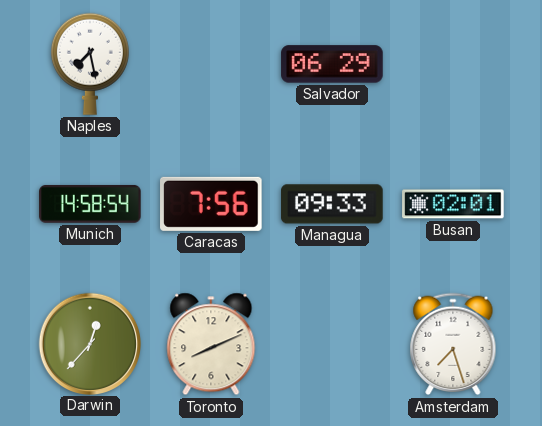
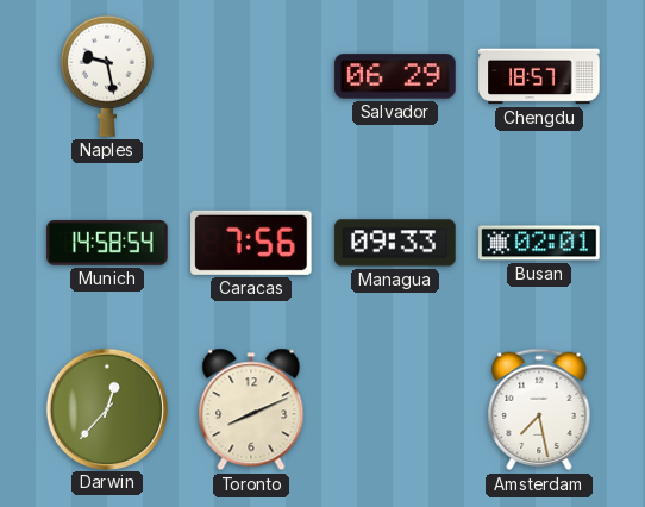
Naples: 7:28 -> 9:28
Chengdu: none -> 18:57
Amsterdam: 7:27 -> 7:28
